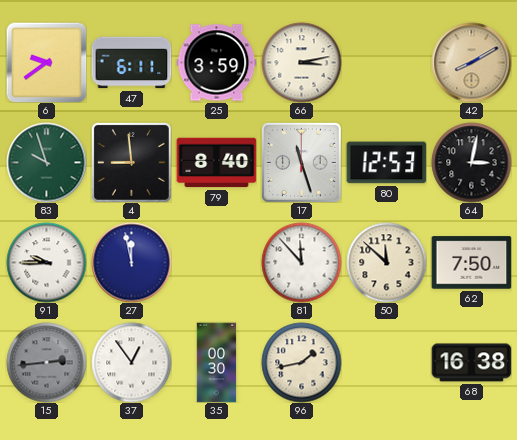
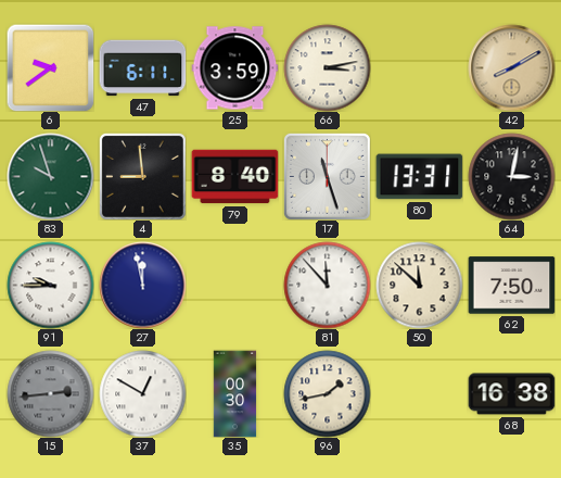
80: 12:53 -> 13:31
37: 12:54 -> 12:50
